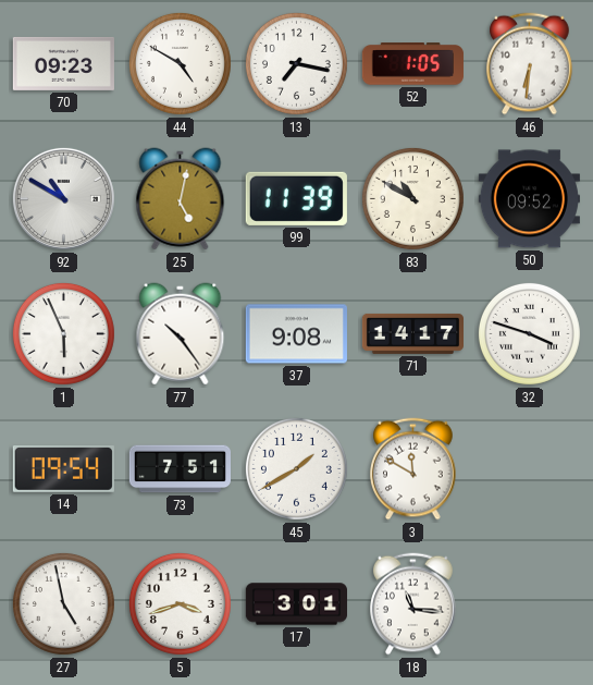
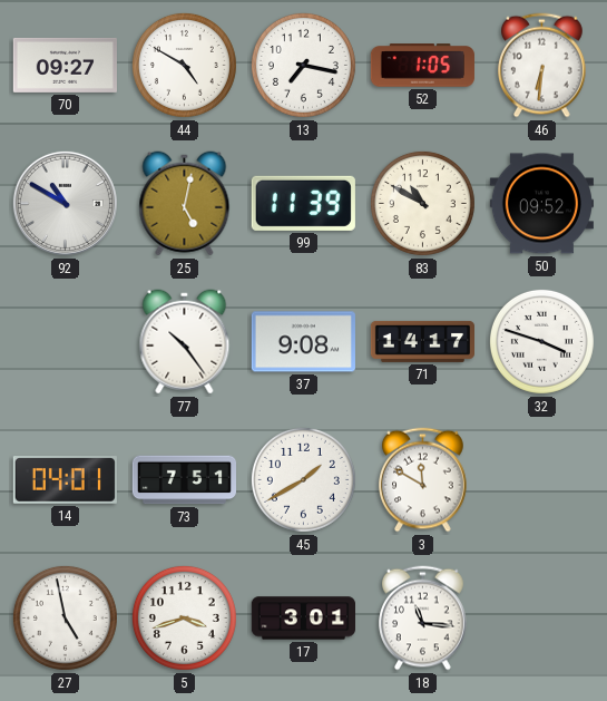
70: 09:23 -> 09:27
1: 5:56 -> none
14: 09:54 -> 04:01
